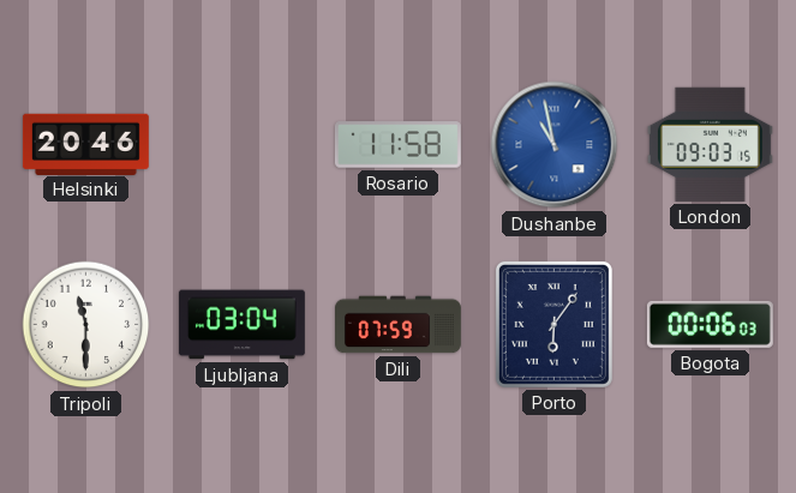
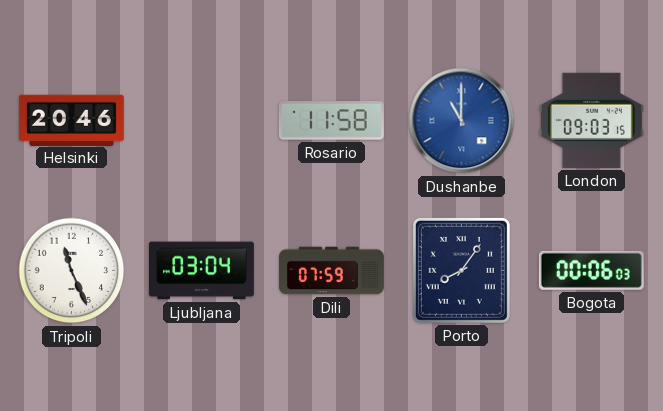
Dushanbe: 10:58 -> 11:00
Tripoli: 11:30 -> 11:26
Porto: 6:06 -> 8:06
